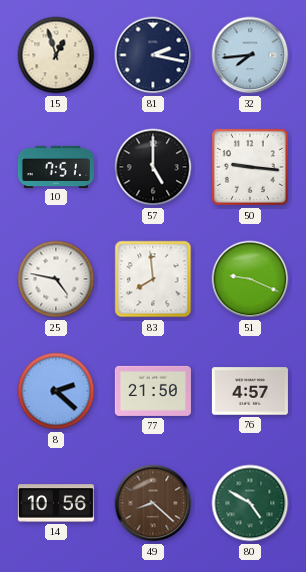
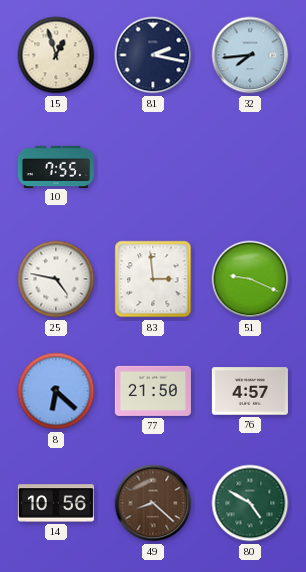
10: 7:51 -> 7:55
57: 5:00 -> none
50: 9:16 -> none
83: 7:59 -> 2:59
8: 2:22 -> 6:22
